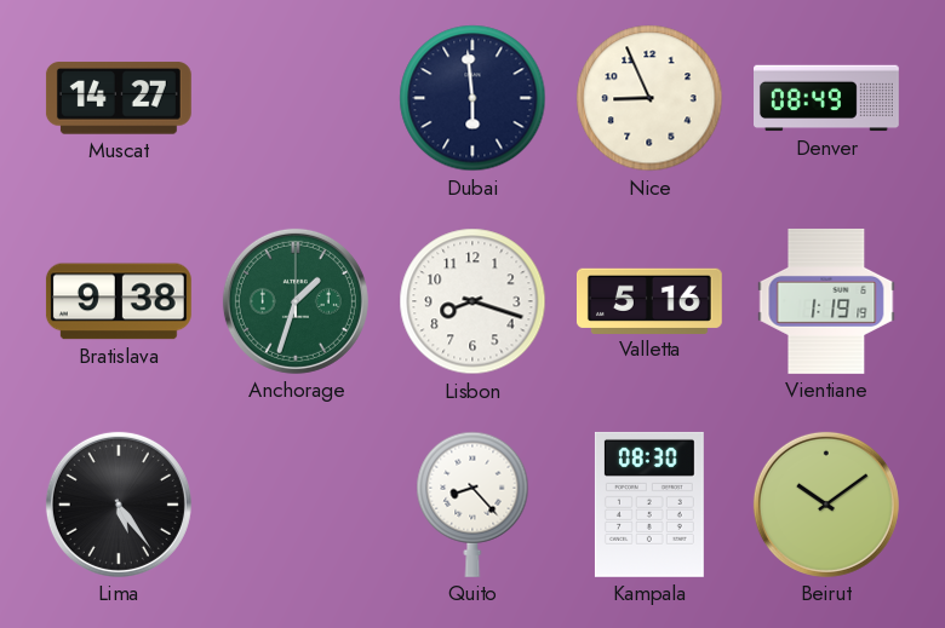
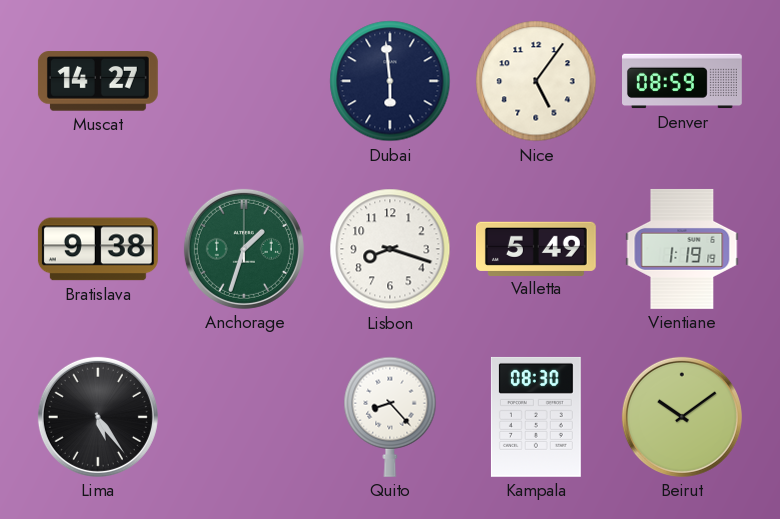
Nice: 8:56 -> 5:06
Denver: 08:49 -> 08:59
Valletta: 5:16 -> 5:49
